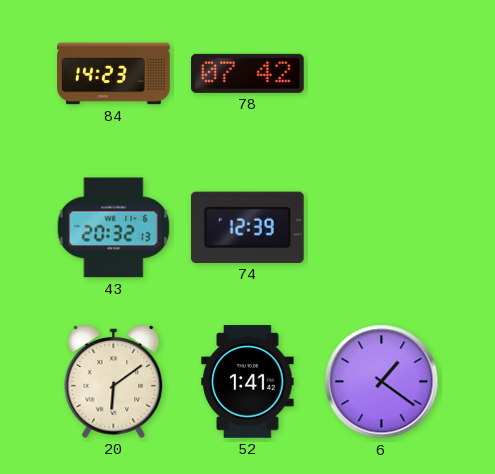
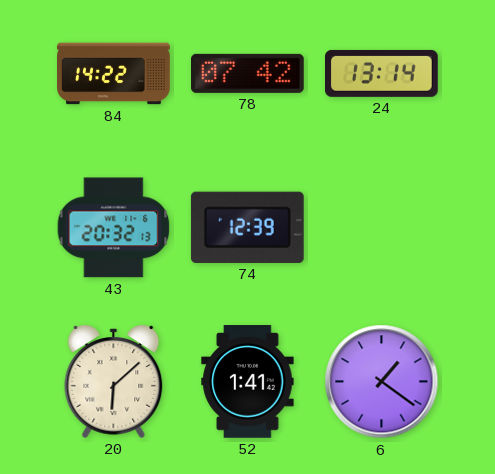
84: 14:23 -> 14:22
24: none -> 13:14
20: 6:09 -> 6:08
